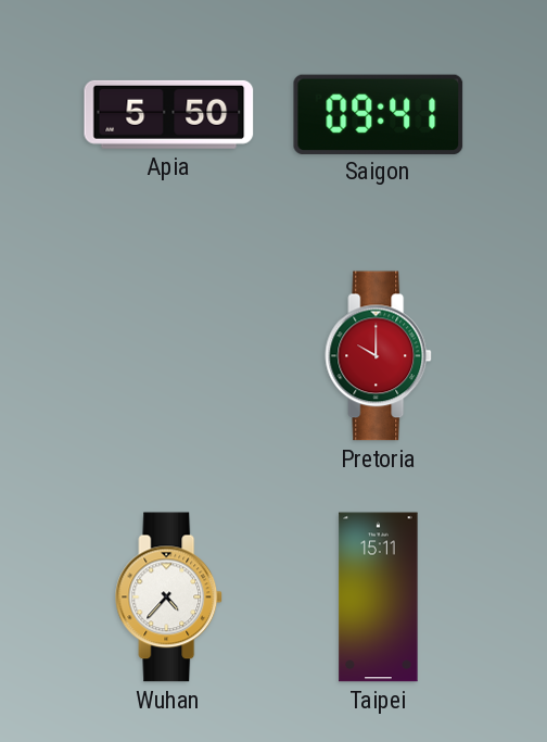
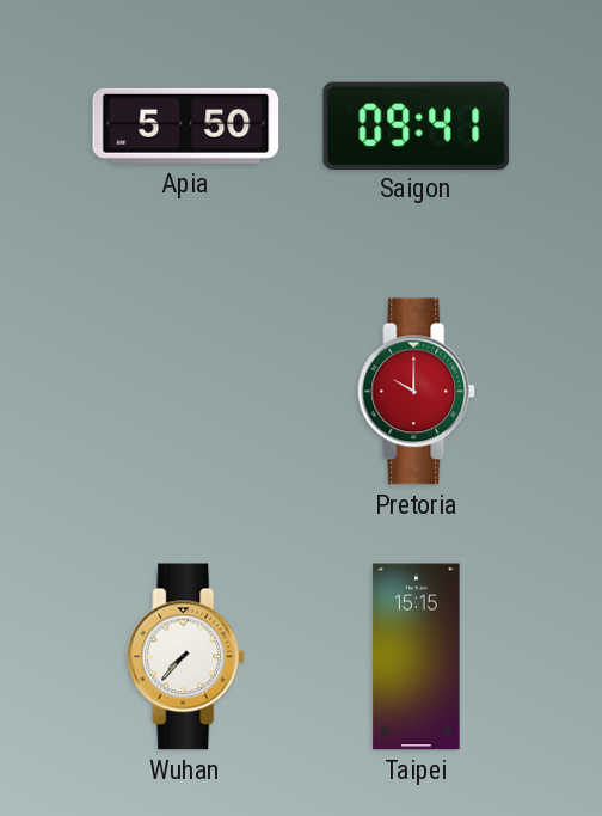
Wuhan: 4:37 -> 7:37
Taipei: 15:11 -> 15:15
